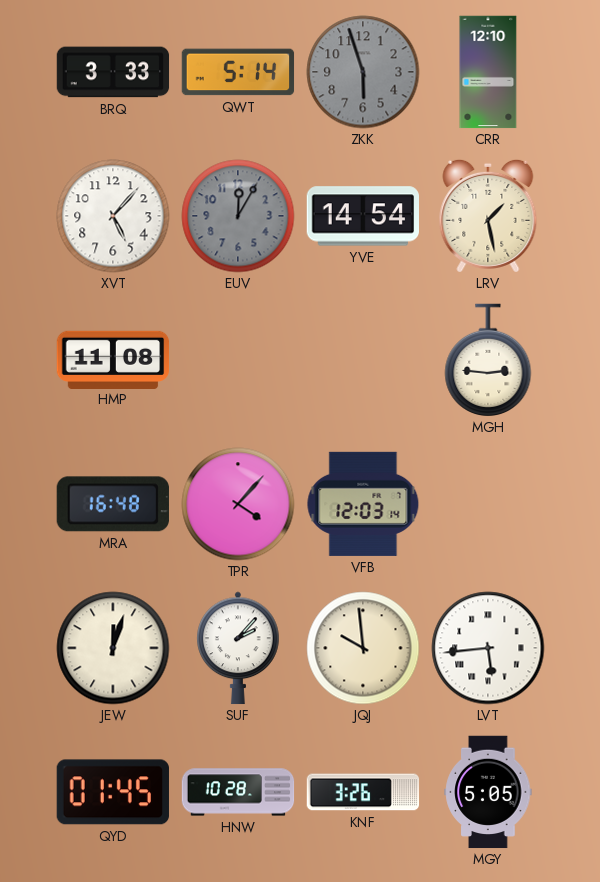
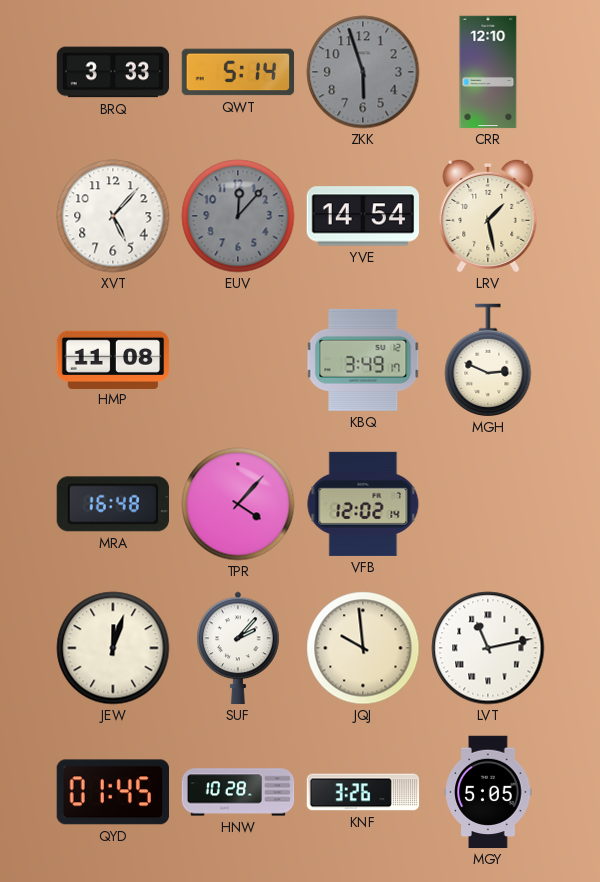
EUV: 12:05 -> 12:07
KBQ: none -> 3:49
MGH: 2:46 -> 2:49
VFB: 12:03 -> 12:02
LVT: 5:44 -> 11:13
